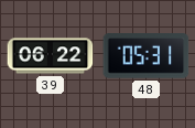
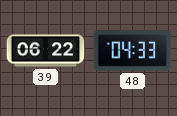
48: 05:31 -> 04:33
